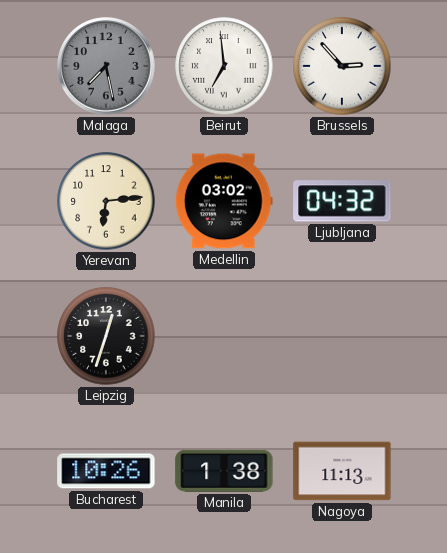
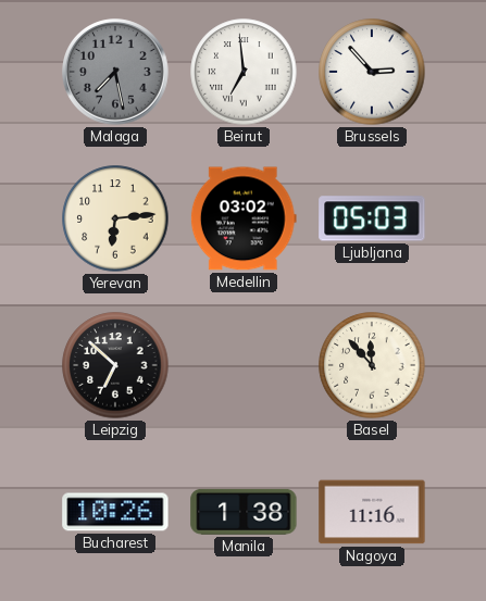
Ljubljana: 04:32 -> 05:03
Leipzig: 12:33 -> 6:52
Basel: none -> 11:53
Nagoya: 11:13 -> 11:16
